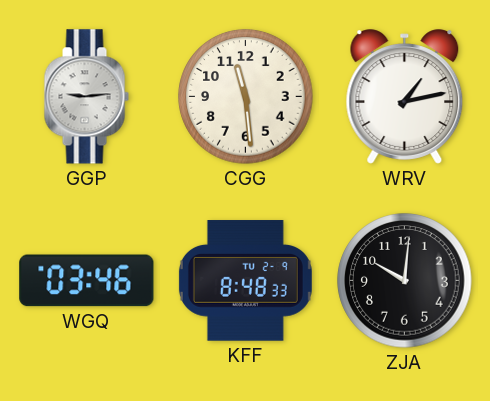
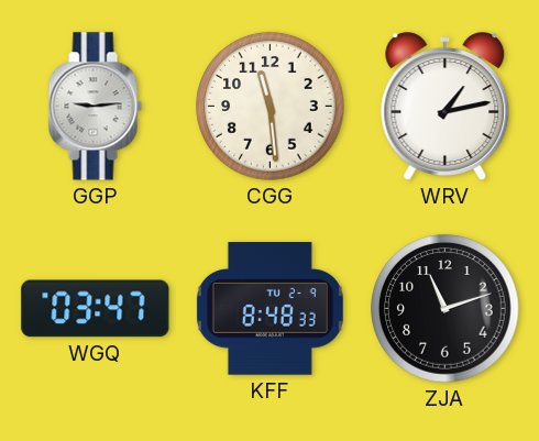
WGQ: 03:46 -> 03:47
ZJA: 10:01 -> 11:12
